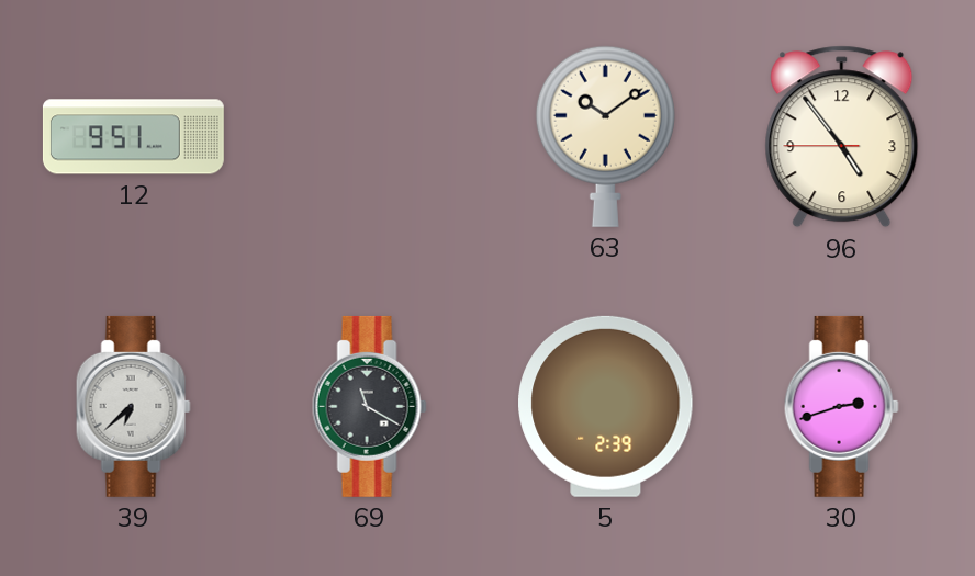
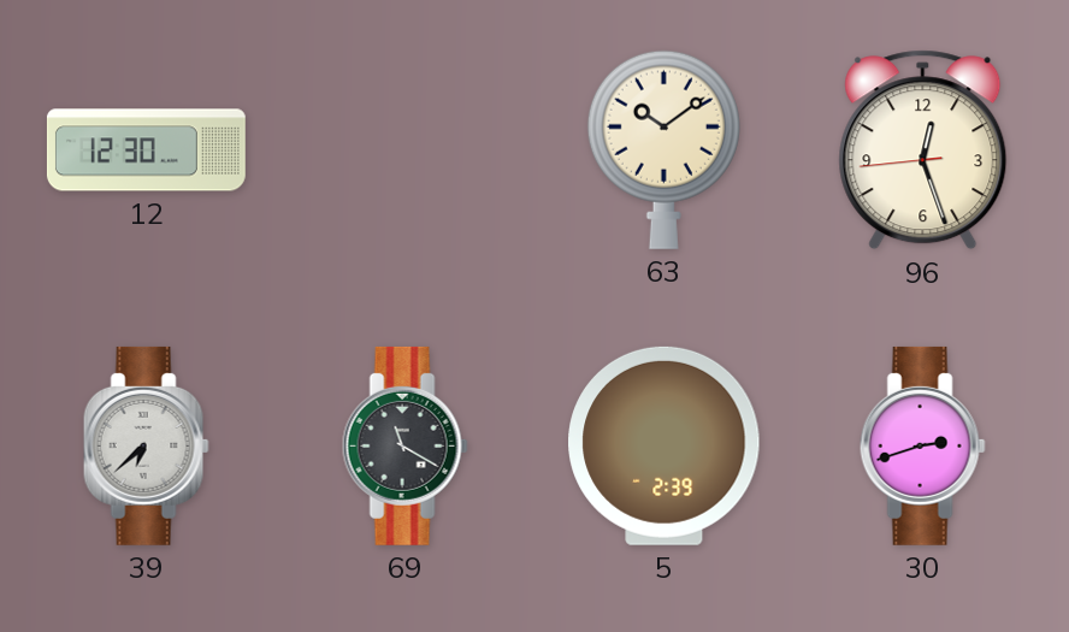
12: 9:51 -> 12:30
96: 4:53 -> 12:26
